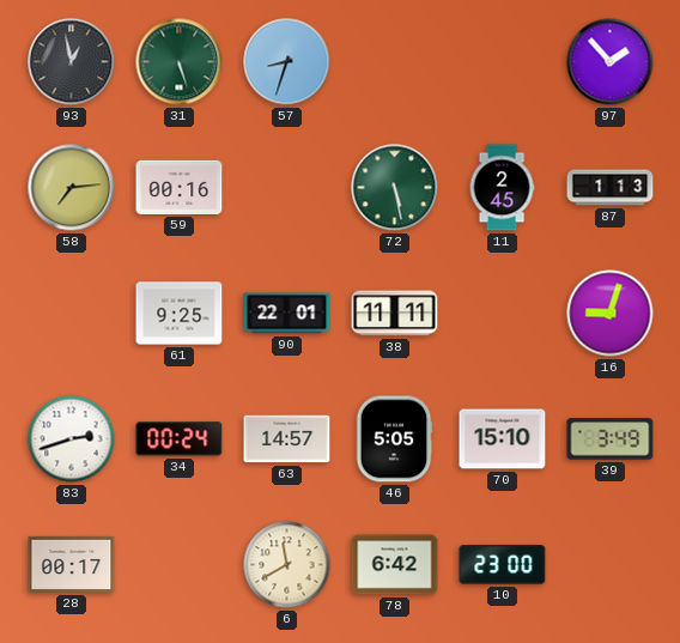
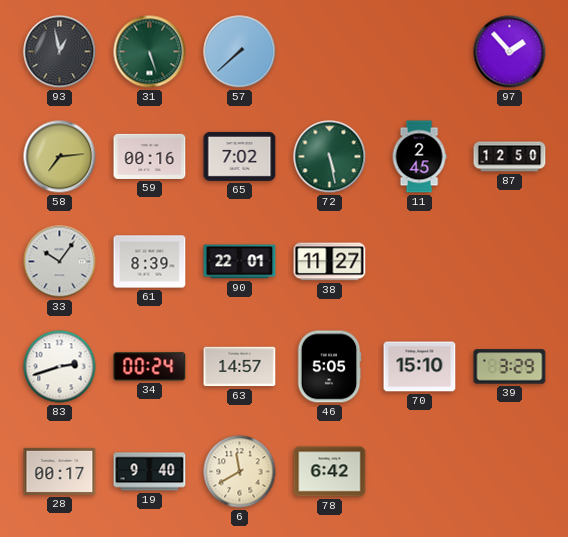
57: 8:33 -> 7:38
65: none -> 7:02
87: 1:13 -> 12:50
33: none -> 10:06
61: 9:25 -> 8:39
38: 11:11 -> 11:27
16: 9:03 -> none
39: 3:49 -> 3:29
19: none -> 9:40
10: 23:00 -> none
